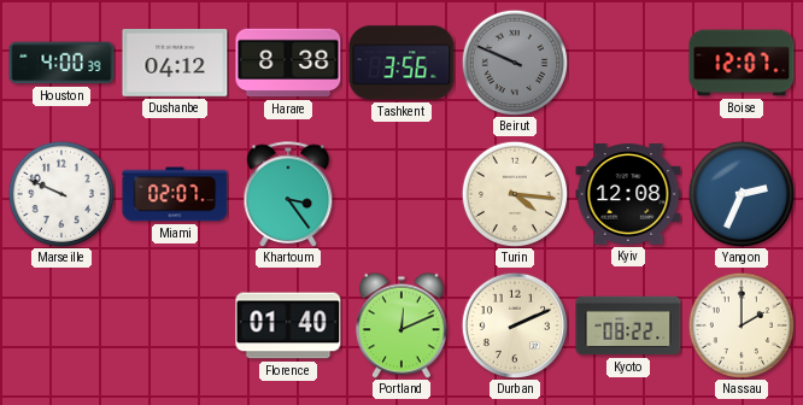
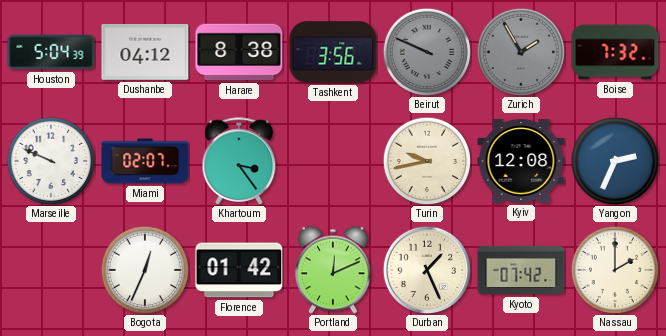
Houston: 4:00 -> 5:04
Zurich: none -> 1:55
Boise: 12:07 -> 7:32
Turin: 4:16 -> 9:43
Bogota: none -> 12:34
Florence: 01:40 -> 01:42
Durban: 2:11 -> 1:26
Kyoto: 08:22 -> 07:42
